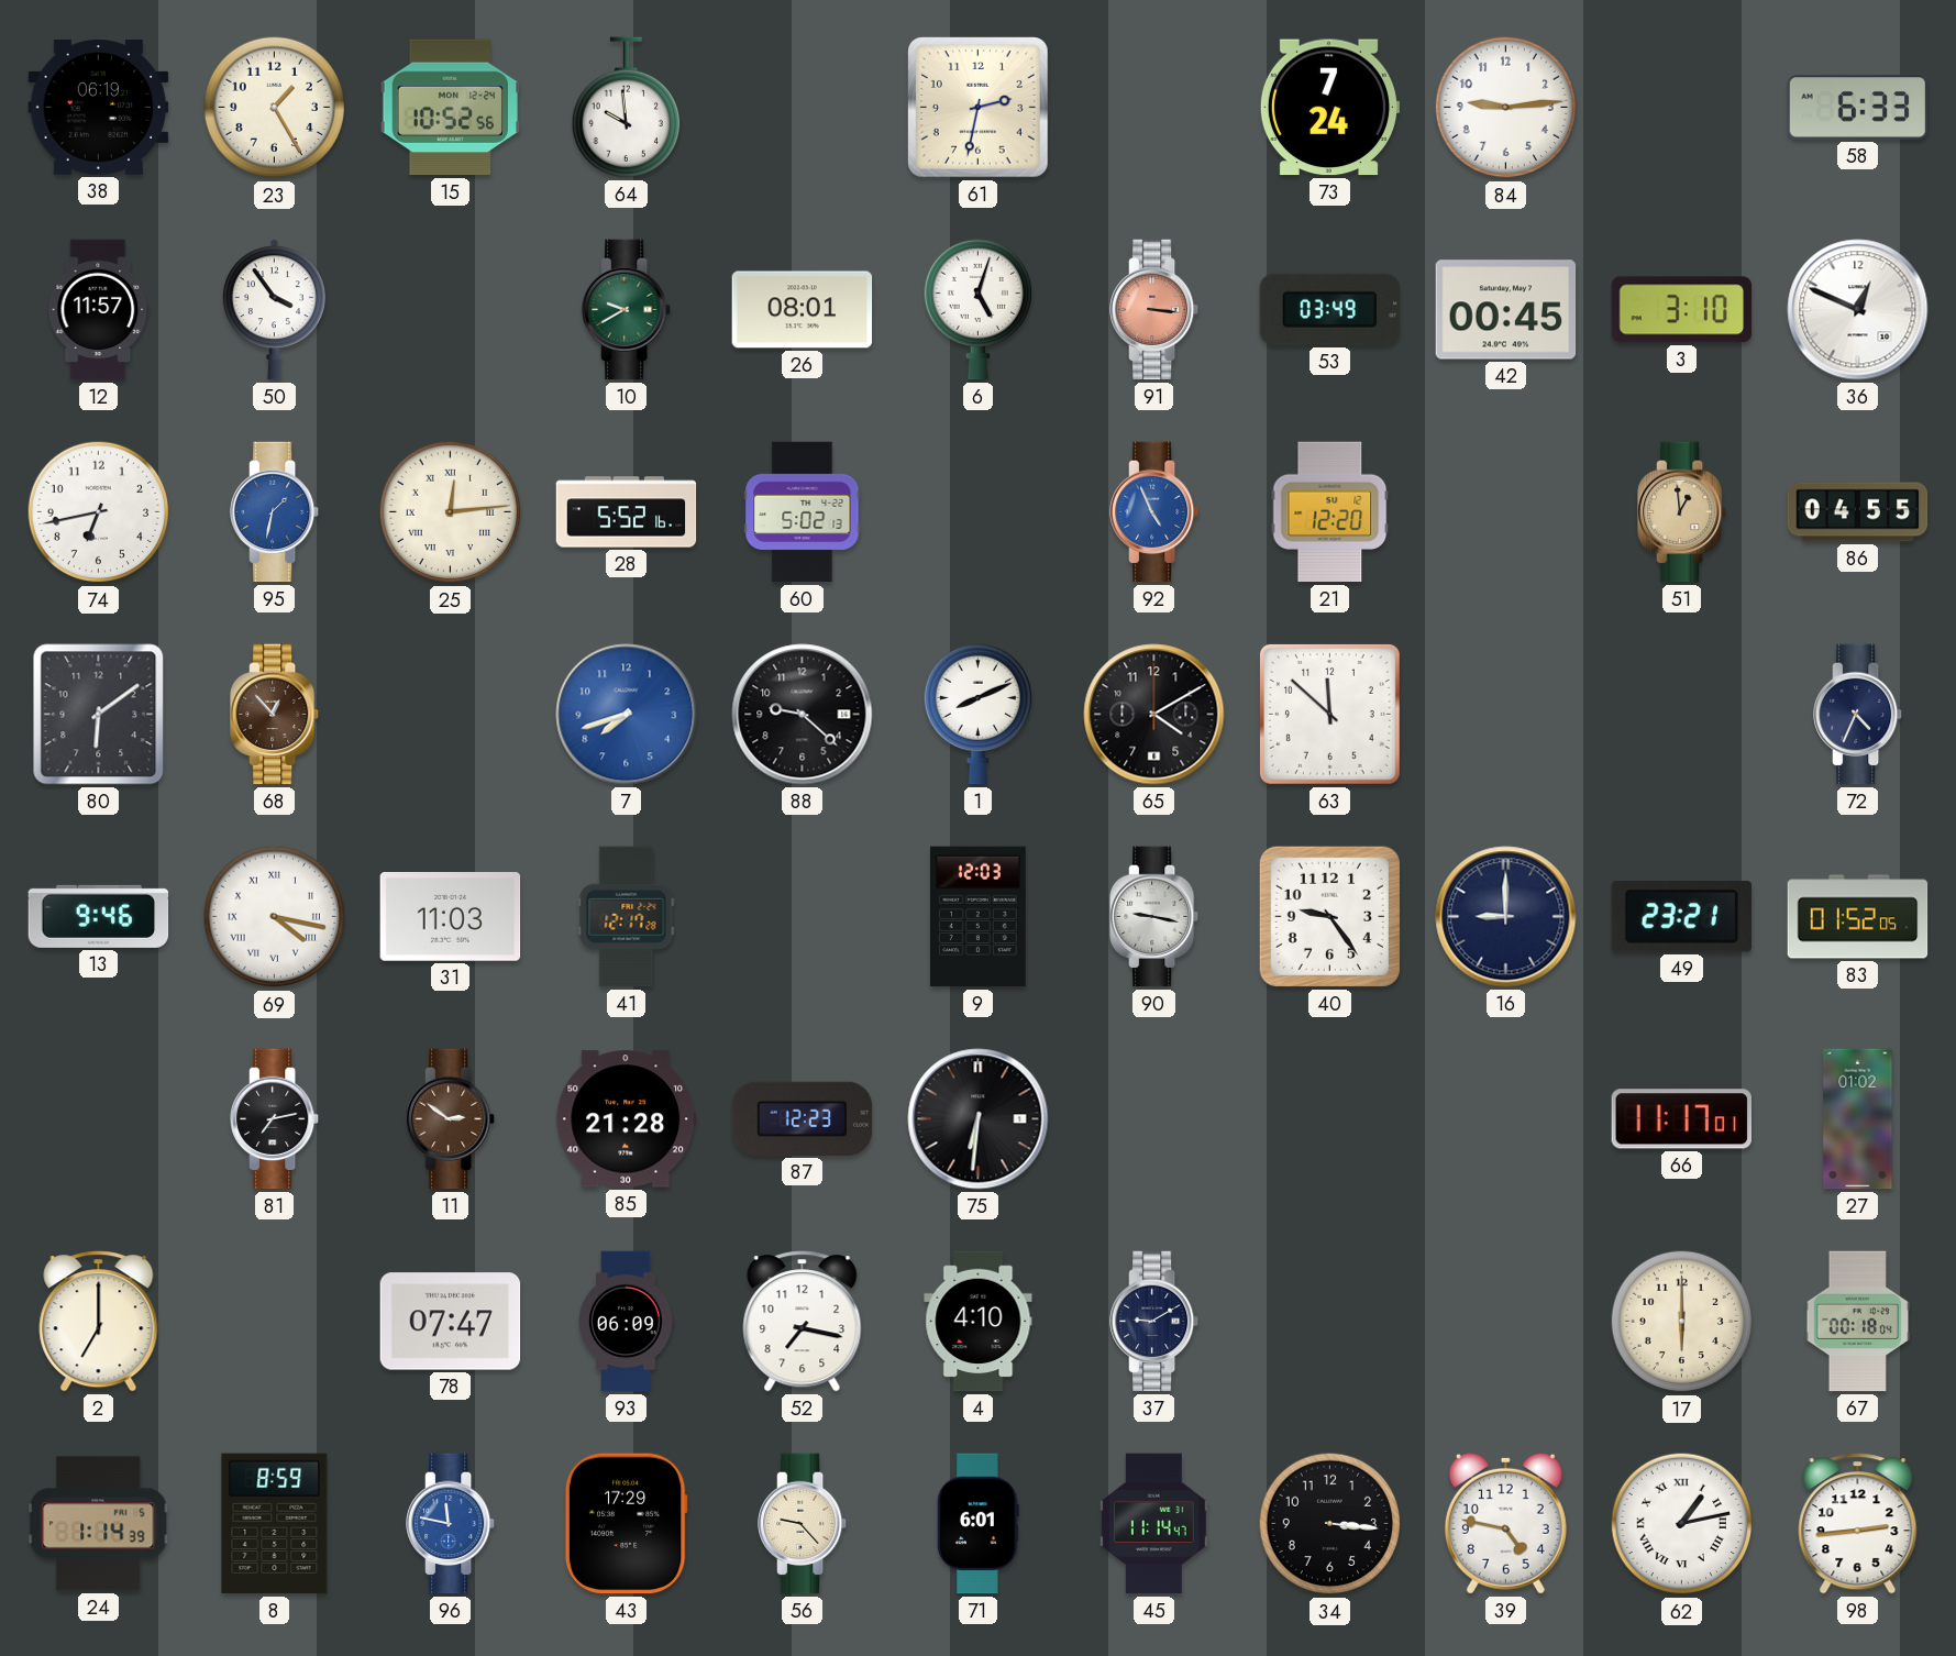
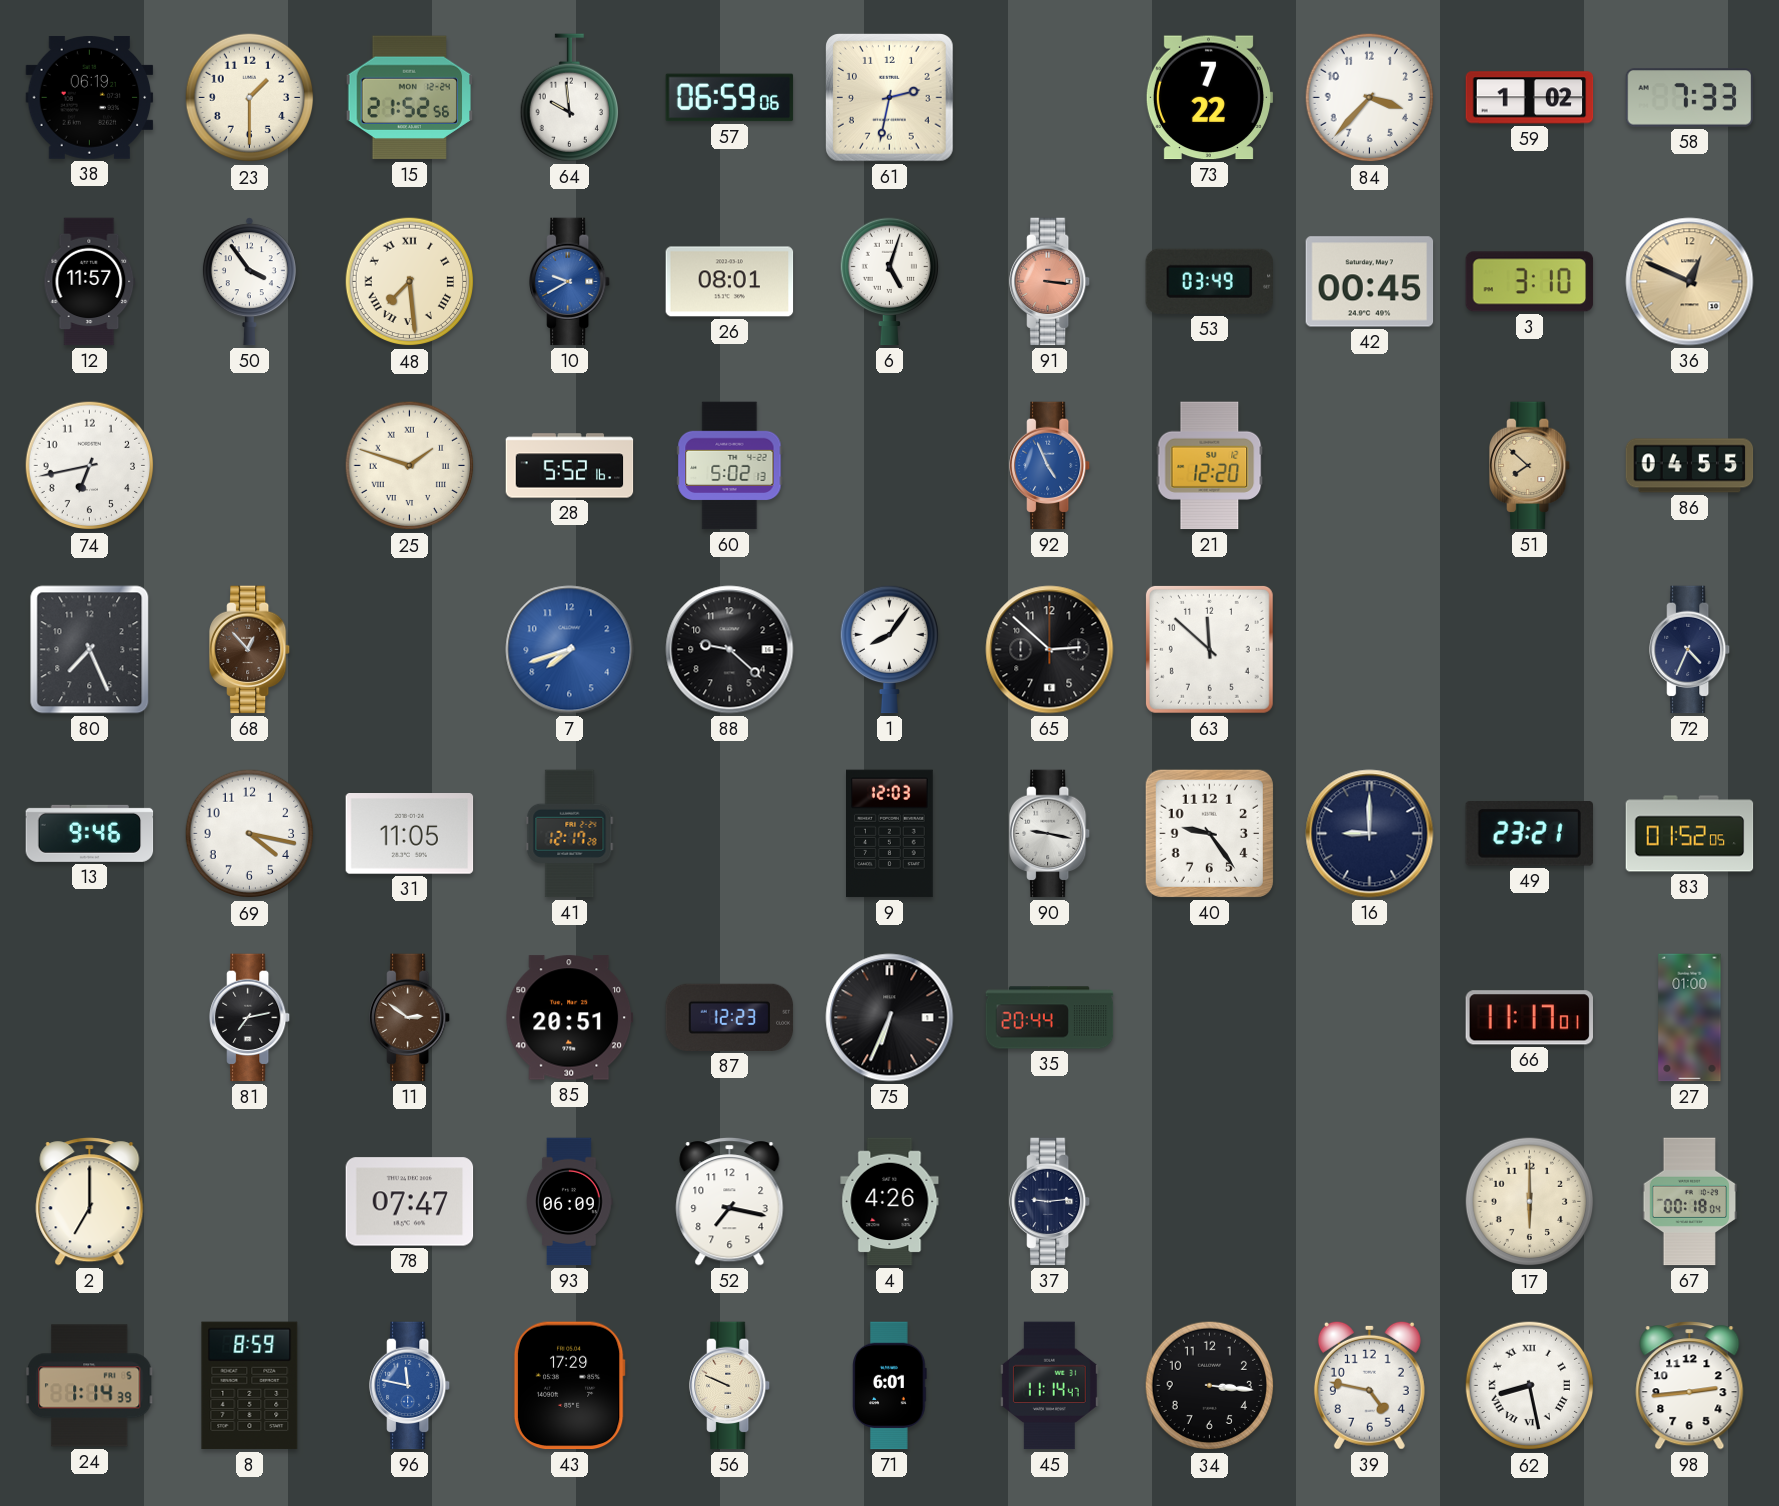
23: 1:25 -> 1:30
15: 10:52 -> 21:52
57: none -> 06:59
73: 7:24 -> 7:22
84: 9:14 -> 3:37
59: none -> 1:02
58: 6:33 -> 7:33
48: none -> 7:29
10 dial: green -> blue
36 dial: white -> champagne
95: 1:32 -> none
25: 12:14 -> 1:48
51: 12:59 -> 7:52
80: 6:09 -> 7:26
1: 8:11 -> 8:06
65: 4:10 -> 2:52
69 numerals: Roman -> Arabic
31: 11:03 -> 11:05
85: 21:28 -> 20:51
75: 6:31 -> 6:34
35: none -> 20:44
27: 01:02 -> 01:00
4: 4:10 -> 4:26
37: 9:10 -> 9:14
56: 9:23 -> 9:49
62: 1:13 -> 8:28
